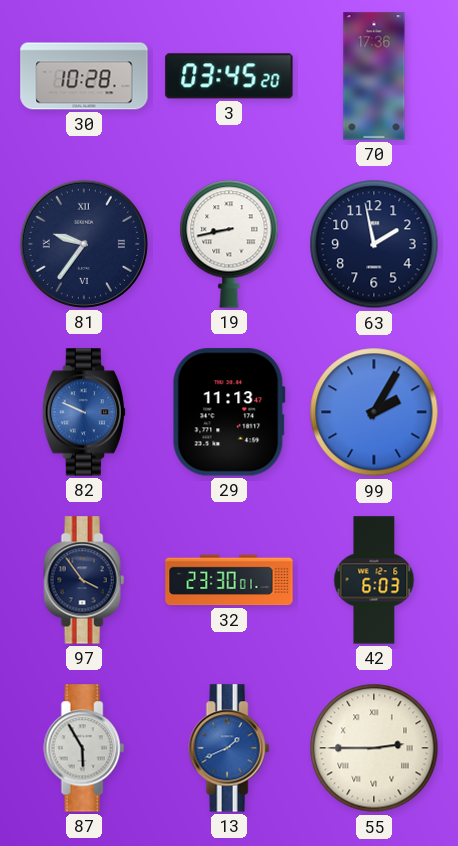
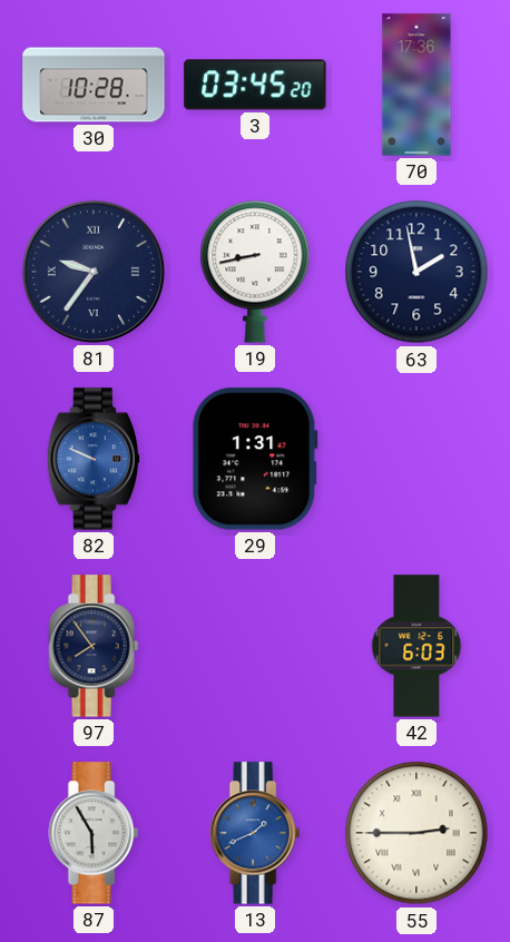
29: 11:13 -> 1:31
99: 2:05 -> none
97: 3:54 -> 7:54
32: 23:30 -> none
